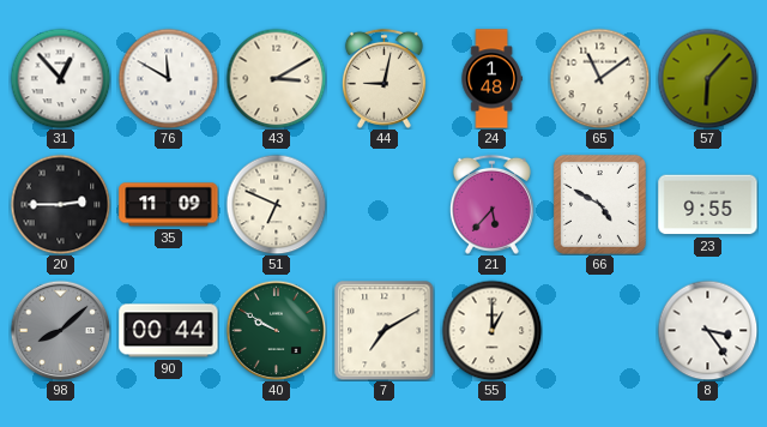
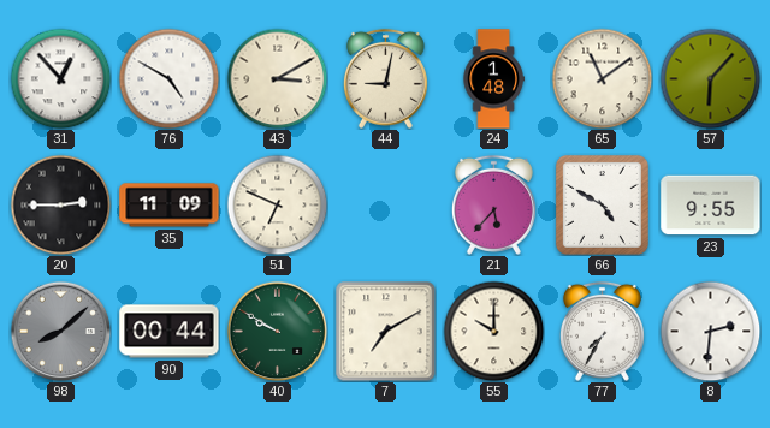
76: 11:50 -> 4:50
55: 1:00 -> 10:00
77: none -> 7:35
8: 3:24 -> 2:31
